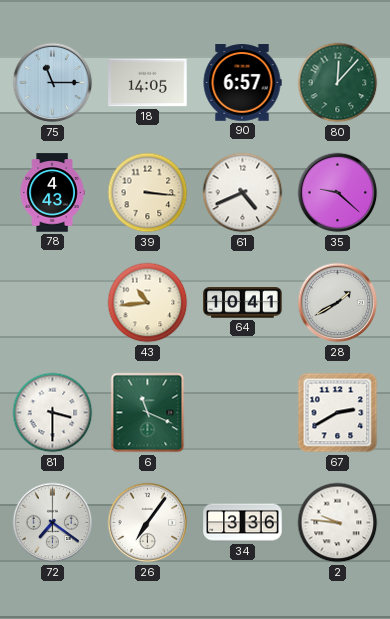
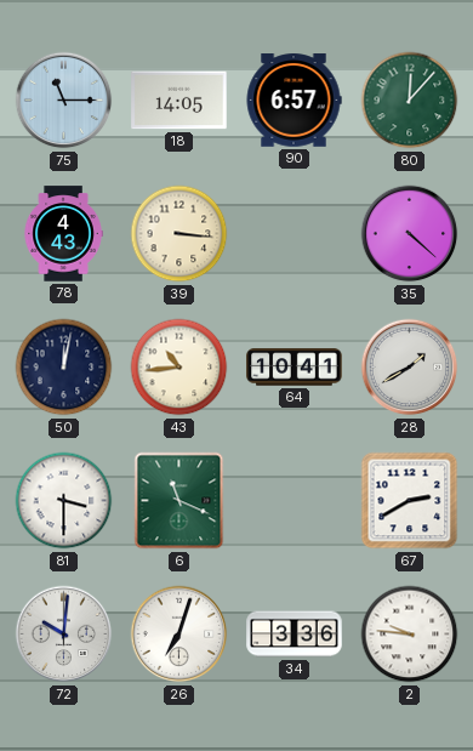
61: 4:41 -> none
35: 9:22 -> 4:22
50: none -> 12:02
72: 7:21 -> 10:01
26: 7:06 -> 7:03
